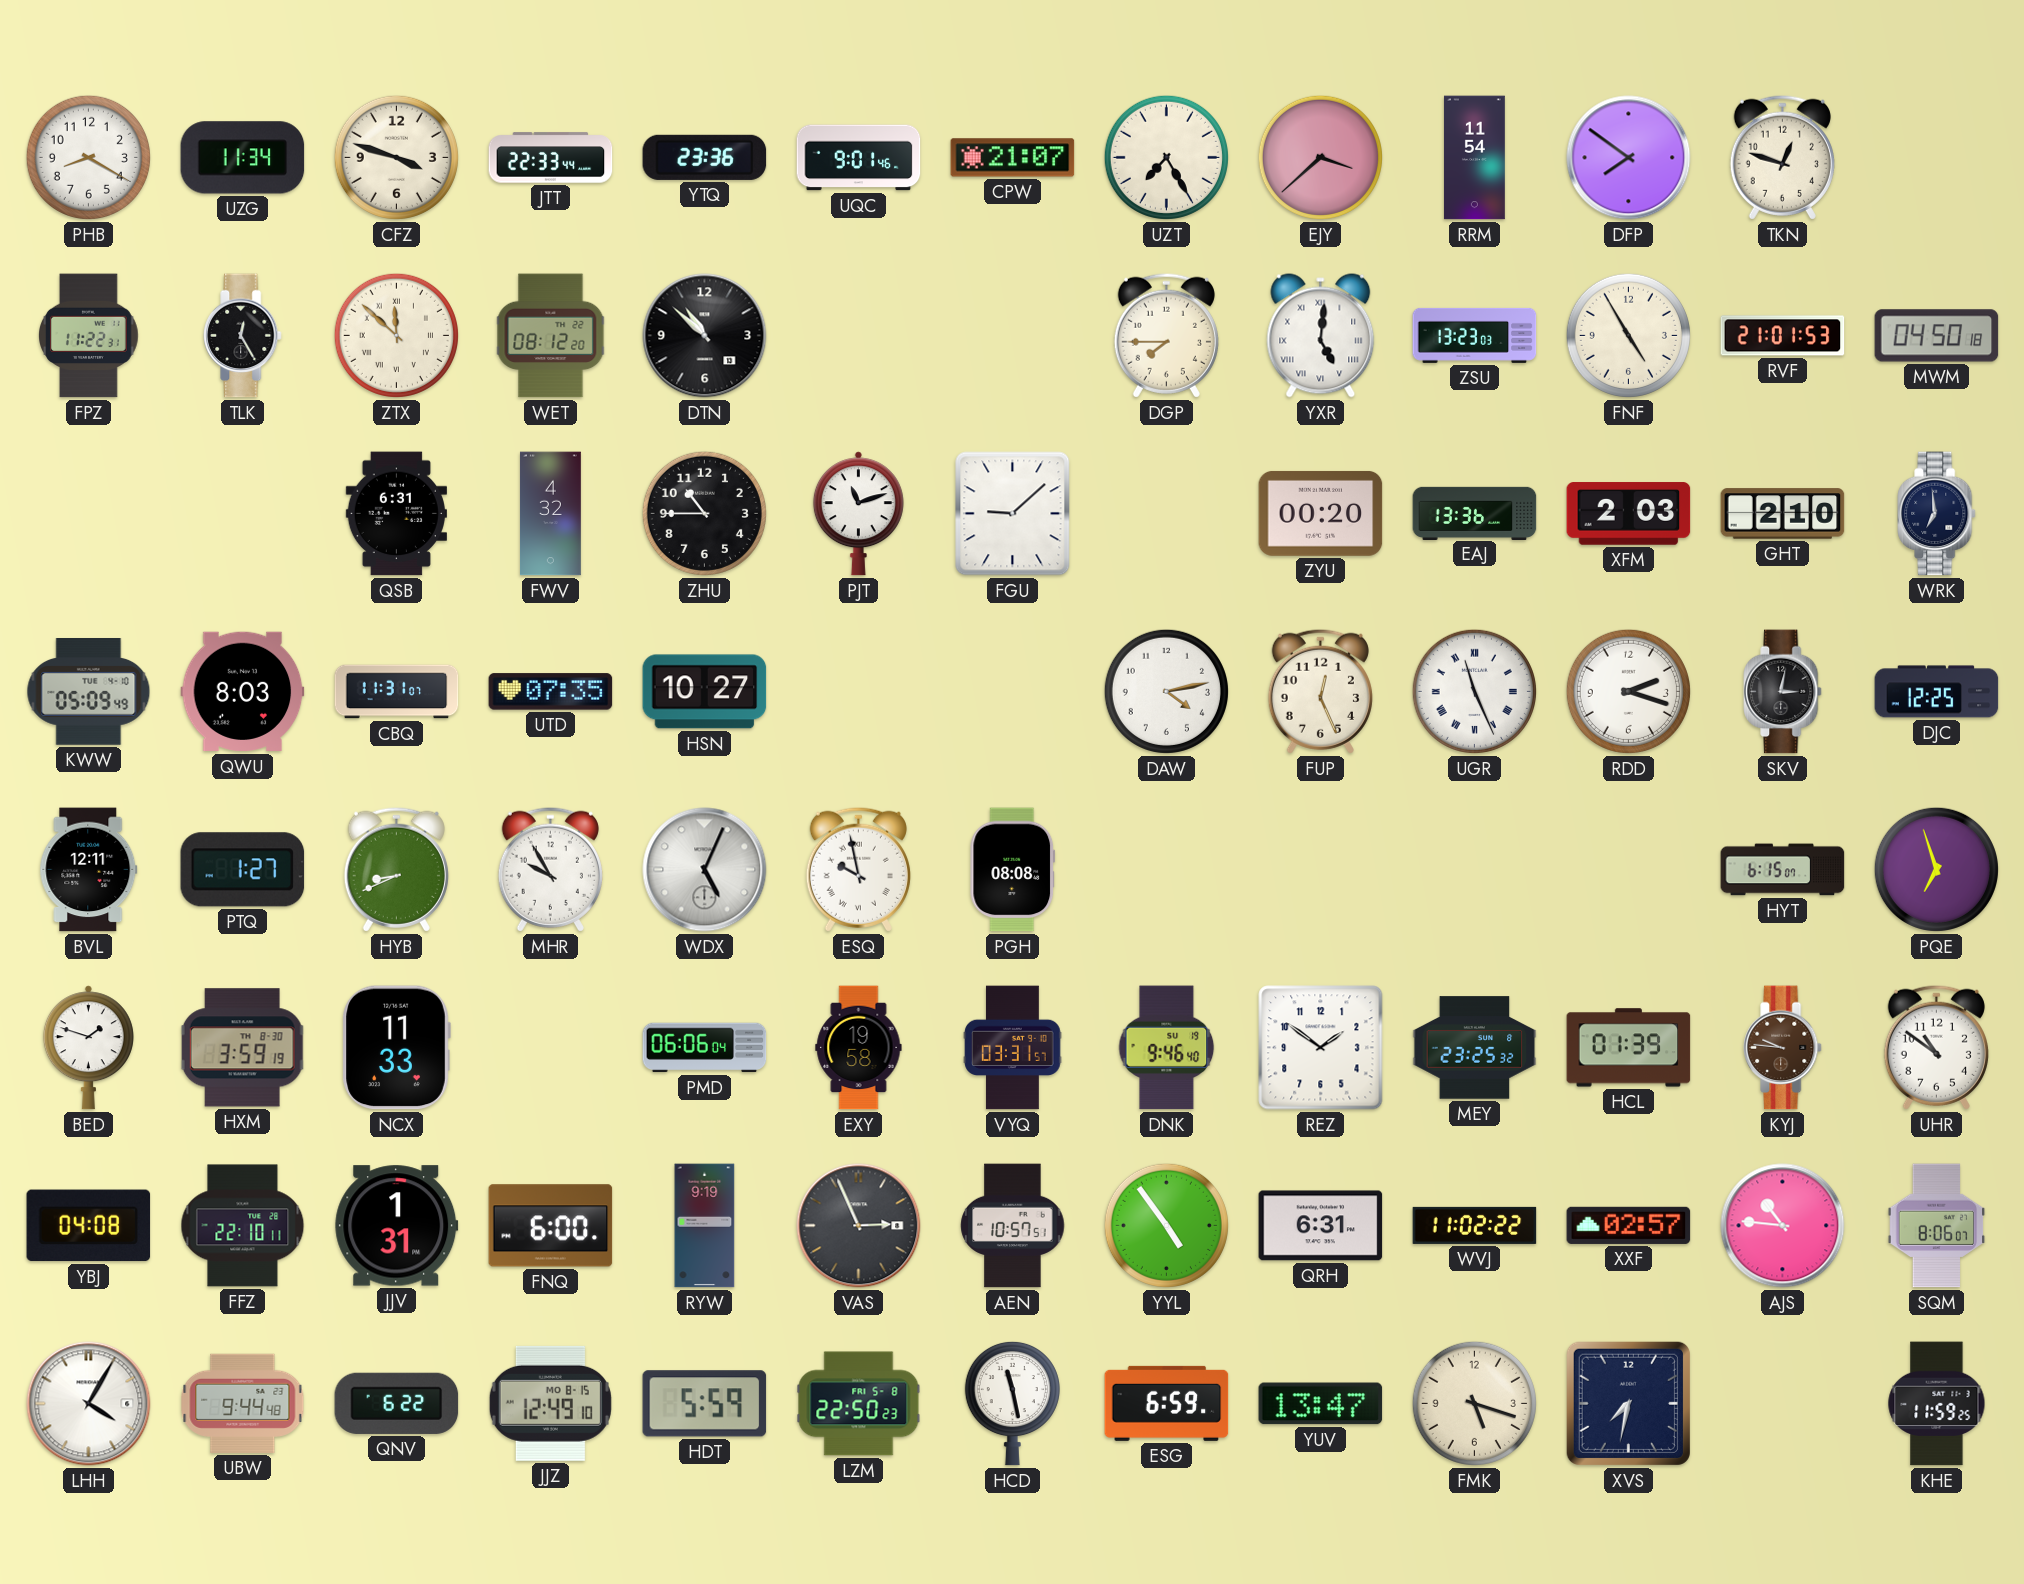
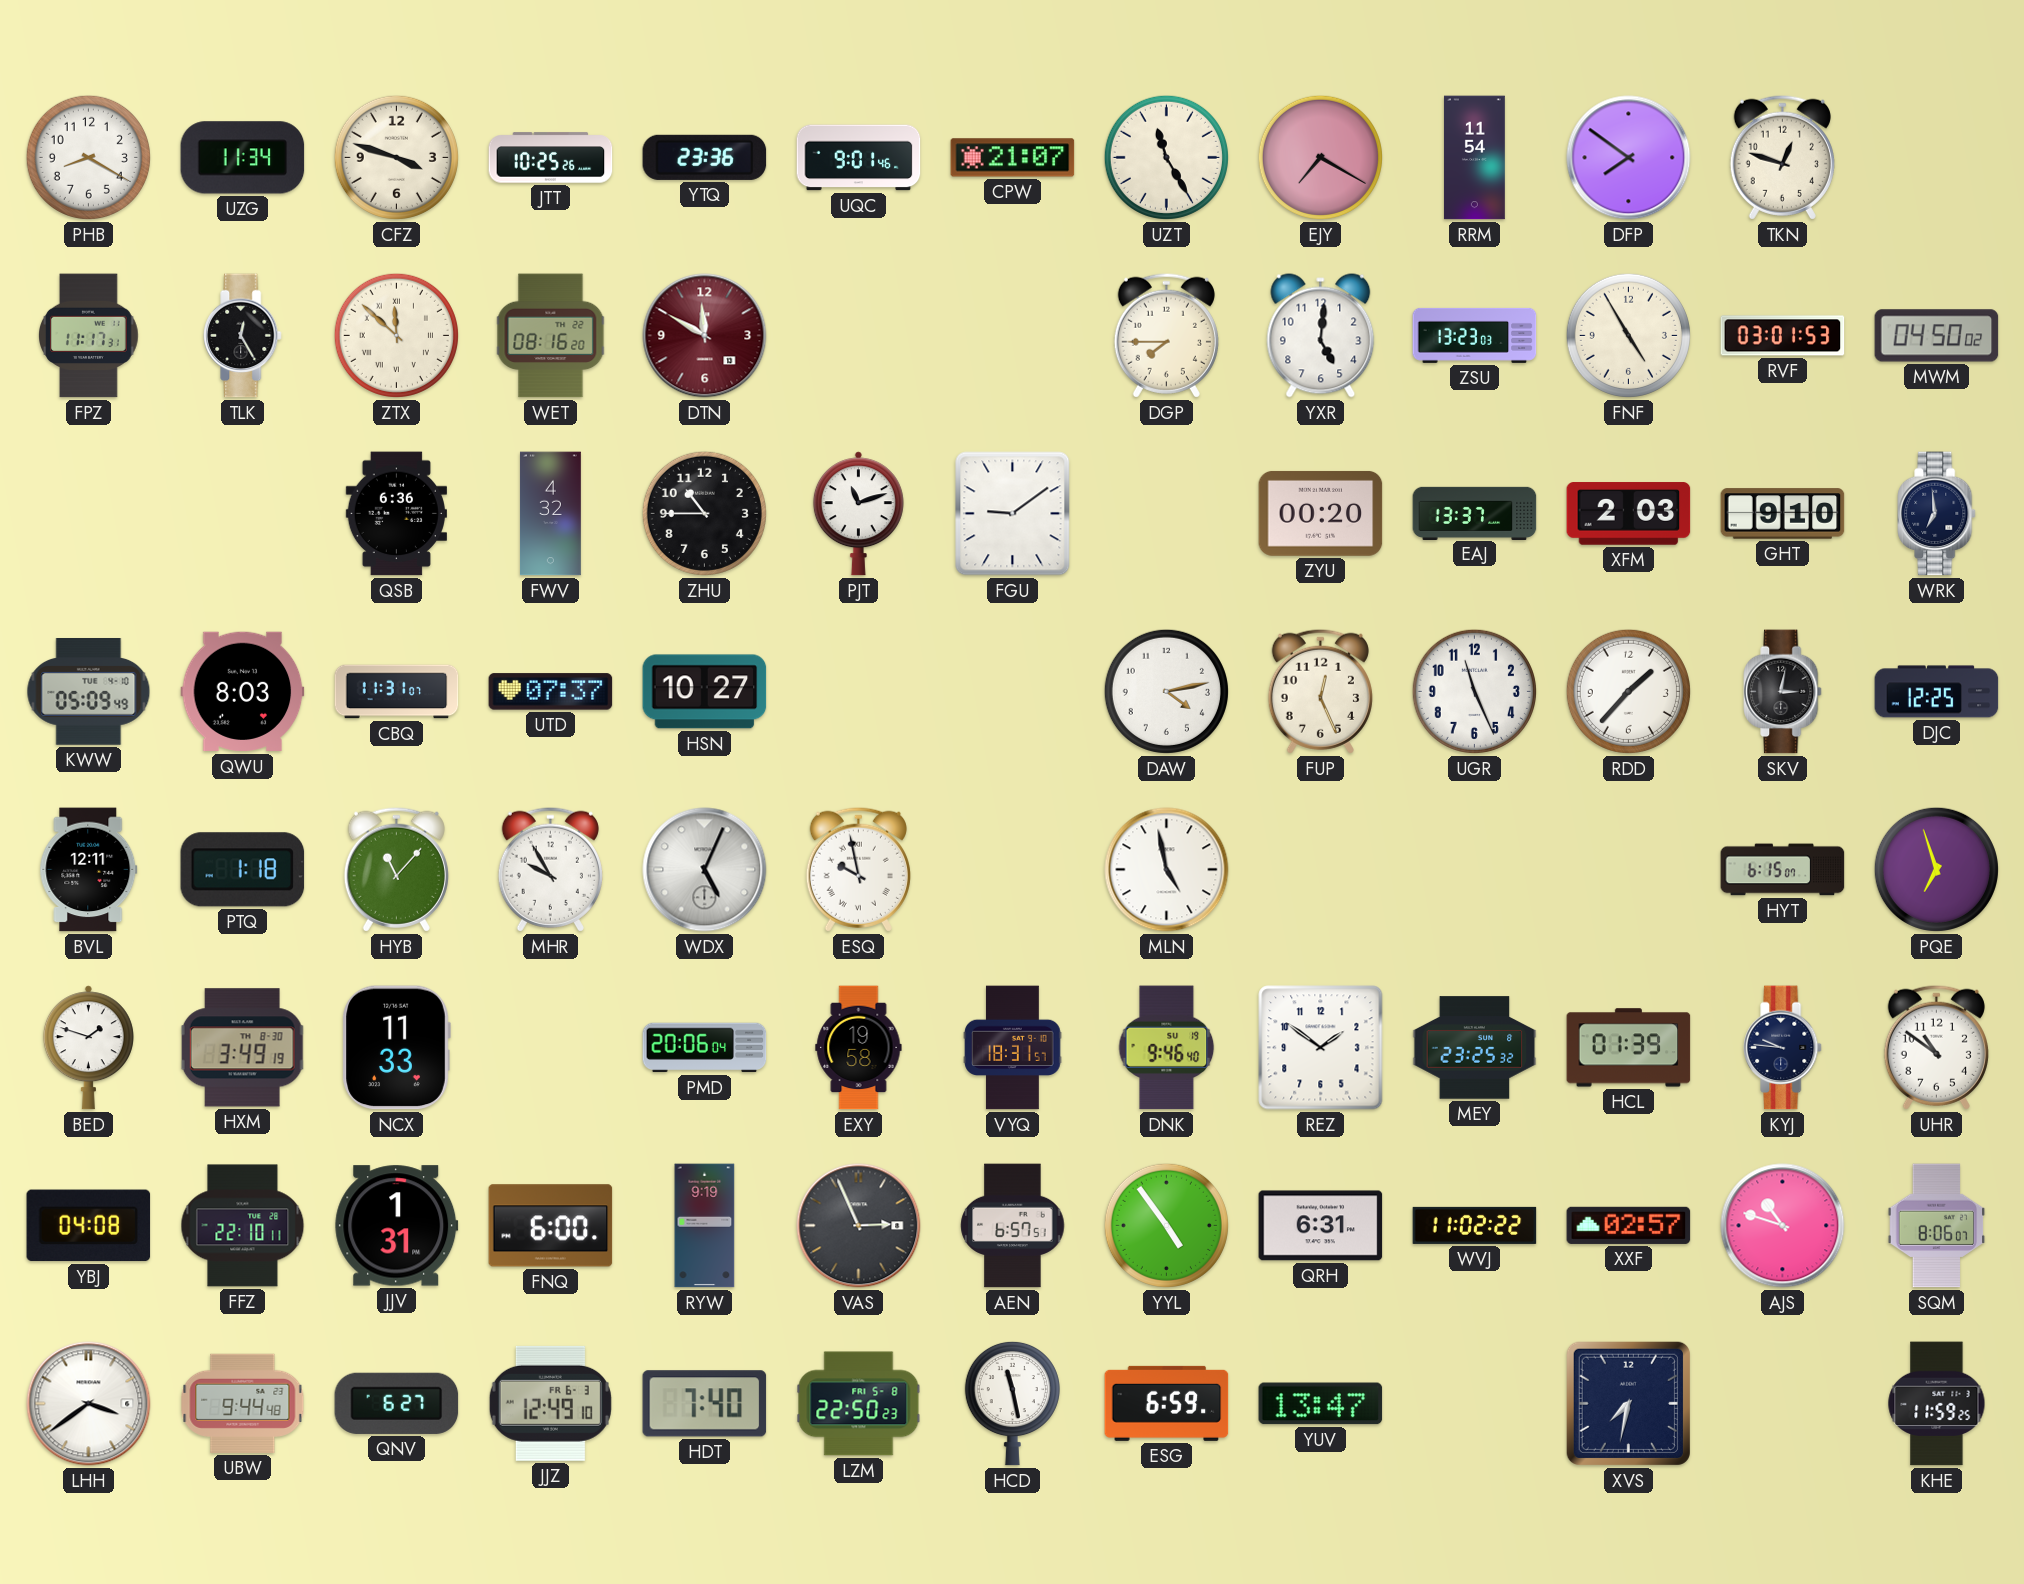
JTT: 22:33 -> 10:25
UZT: 7:25 -> 11:25
EJY: 3:38 -> 7:20
FPZ: 11:22 -> 11:17
WET: 08:12 -> 08:16
DTN: 10:52 -> 11:50
DTN dial: black -> burgundy
YXR numerals: Roman -> Arabic
RVF: 21:01 -> 03:01
MWM: 04:50:18 -> 04:50:02
QSB: 6:31 -> 6:36
FGU: 9:08 -> 9:09
EAJ: 13:36 -> 13:37
GHT: 2:10 -> 9:10
UTD: 07:35 -> 07:37
UGR numerals: Roman -> Arabic
RDD: 2:18 -> 1:37
PTQ: 1:27 -> 1:18
HYB: 8:41 -> 11:07
PGH: 08:08 -> none
MLN: none -> 4:58
HXM: 3:59 -> 3:49
PMD: 06:06 -> 20:06
VYQ: 03:31 -> 18:31
KYJ dial: brown -> navy
AEN: 10:57 -> 6:57
AJS: 10:46 -> 10:48
LHH: 4:05 -> 3:39
QNV: 6:22 -> 6:27
JJZ date: MO 8-15 -> FR 6-3
HDT: 5:59 -> 7:40
FMK: 5:18 -> none
